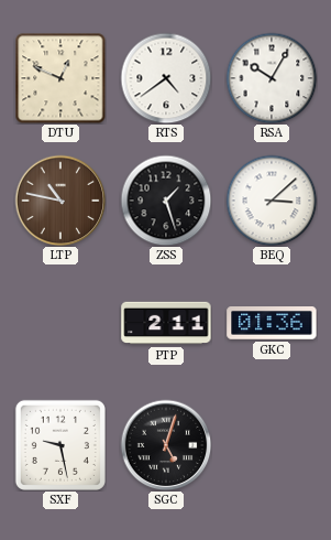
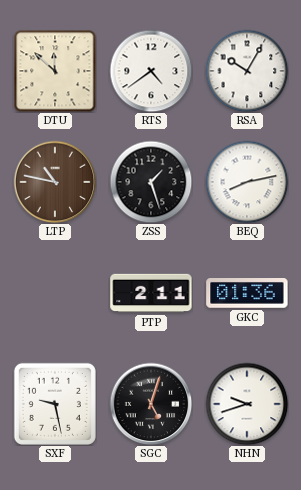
DTU: 12:49 -> 11:52
BEQ: 3:08 -> 8:13
NHN: none -> 9:42
